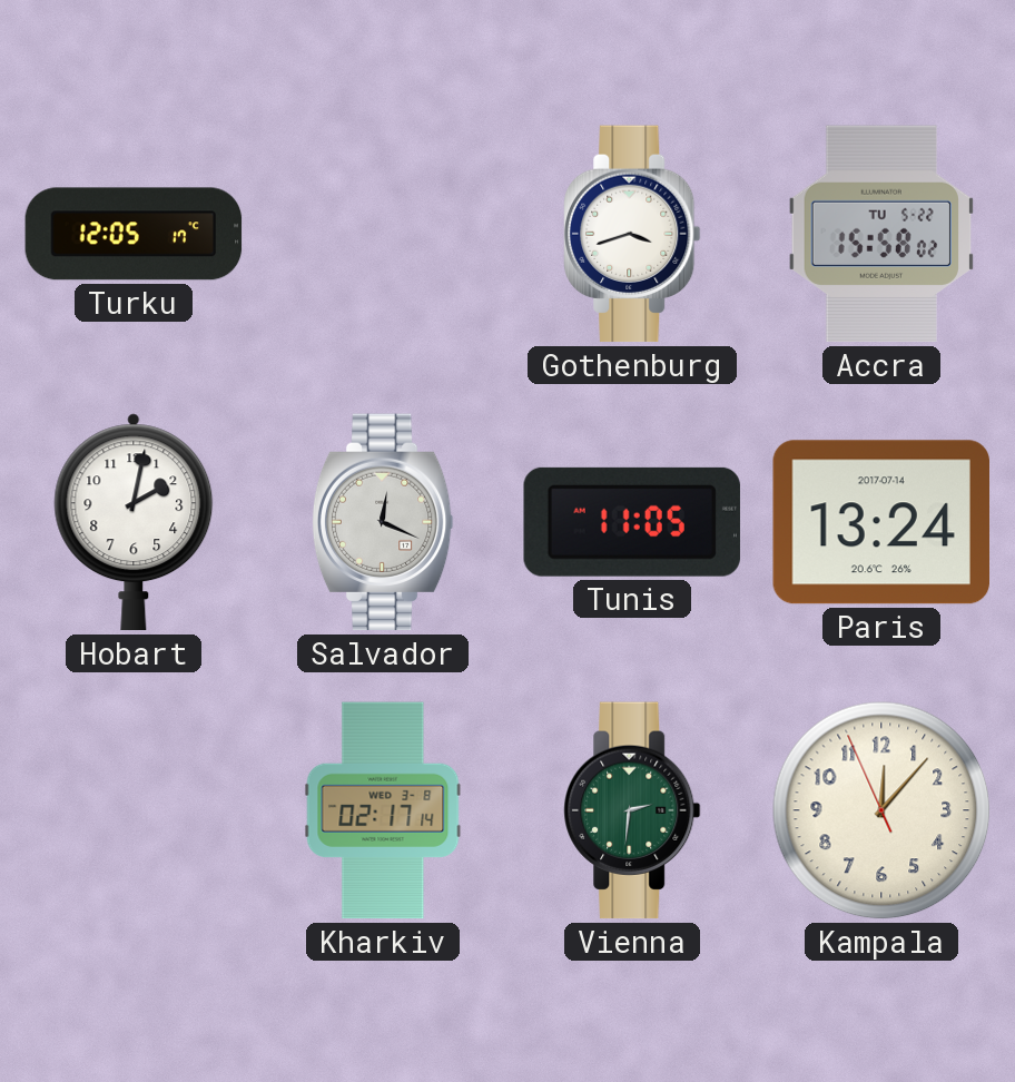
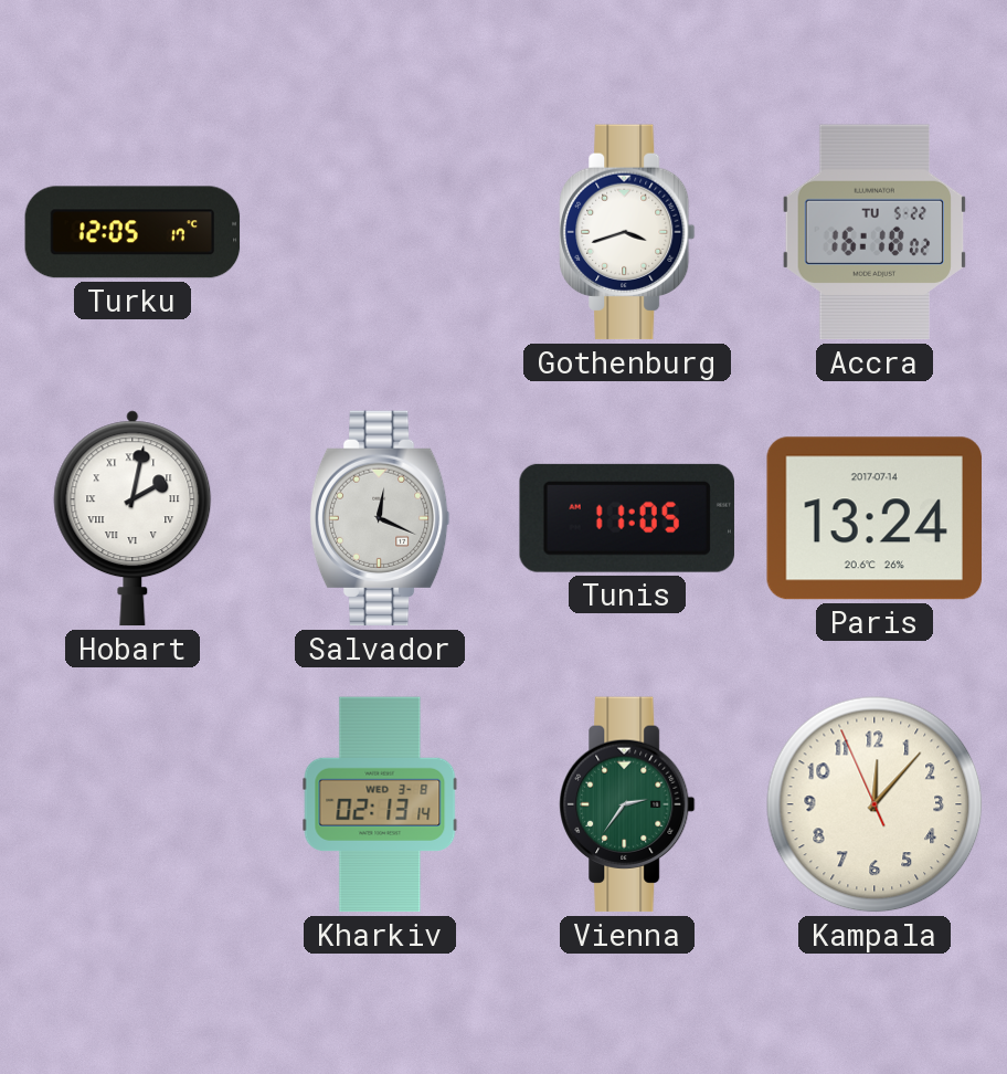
Accra: 15:58 -> 16:18
Hobart numerals: Arabic -> Roman
Kharkiv: 02:17 -> 02:13
Vienna: 2:31 -> 2:36
